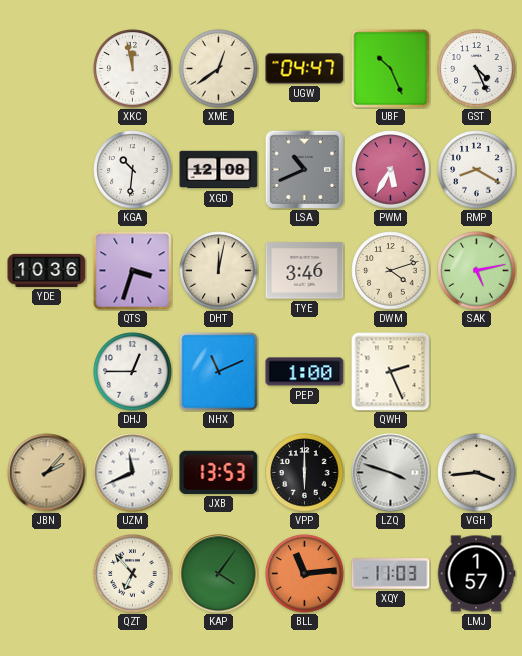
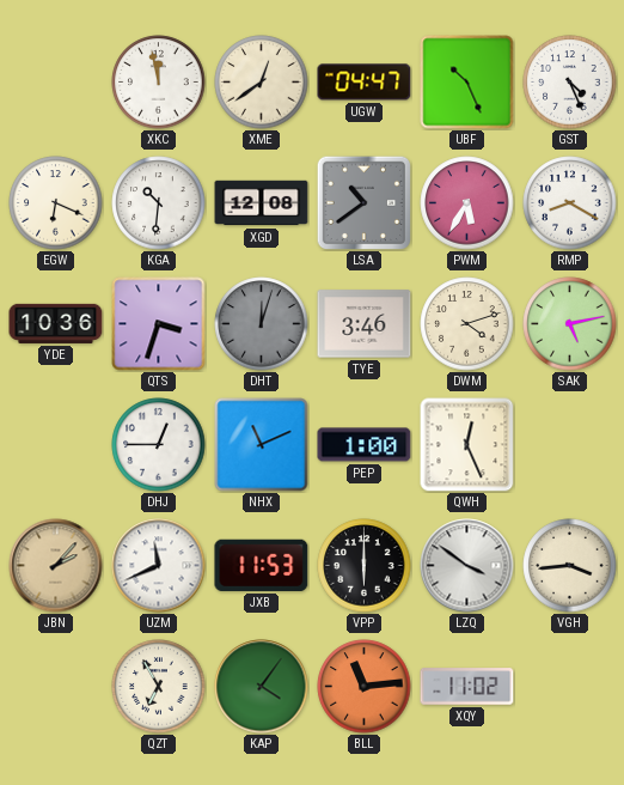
EGW: none -> 6:19
LSA: 10:41 -> 10:39
DHT: 12:02 -> 12:03
DHT dial: cream -> grey
QWH: 2:26 -> 12:26
JXB: 13:53 -> 11:53
LZQ: 3:48 -> 3:51
QZT: 6:53 -> 6:55
XQY: 11:03 -> 11:02
LMJ: 1:57 -> none
